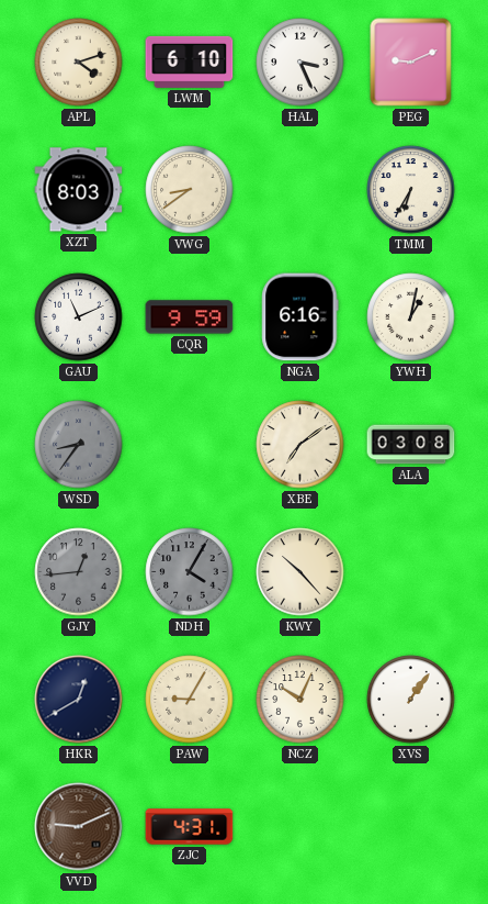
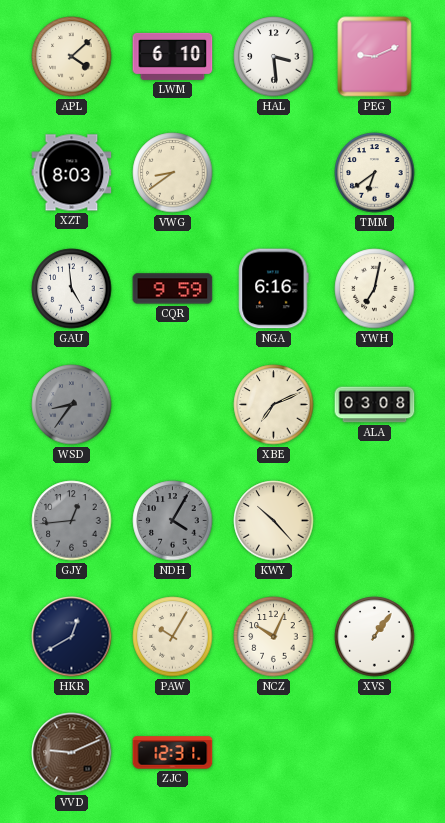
APL: 4:12 -> 4:08
HAL: 3:26 -> 3:29
TMM: 6:35 -> 6:39
GAU: 11:11 -> 4:59
YWH: 1:02 -> 7:02
XBE: 7:09 -> 7:11
PAW: 9:05 -> 10:05
ZJC: 4:31 -> 12:31
